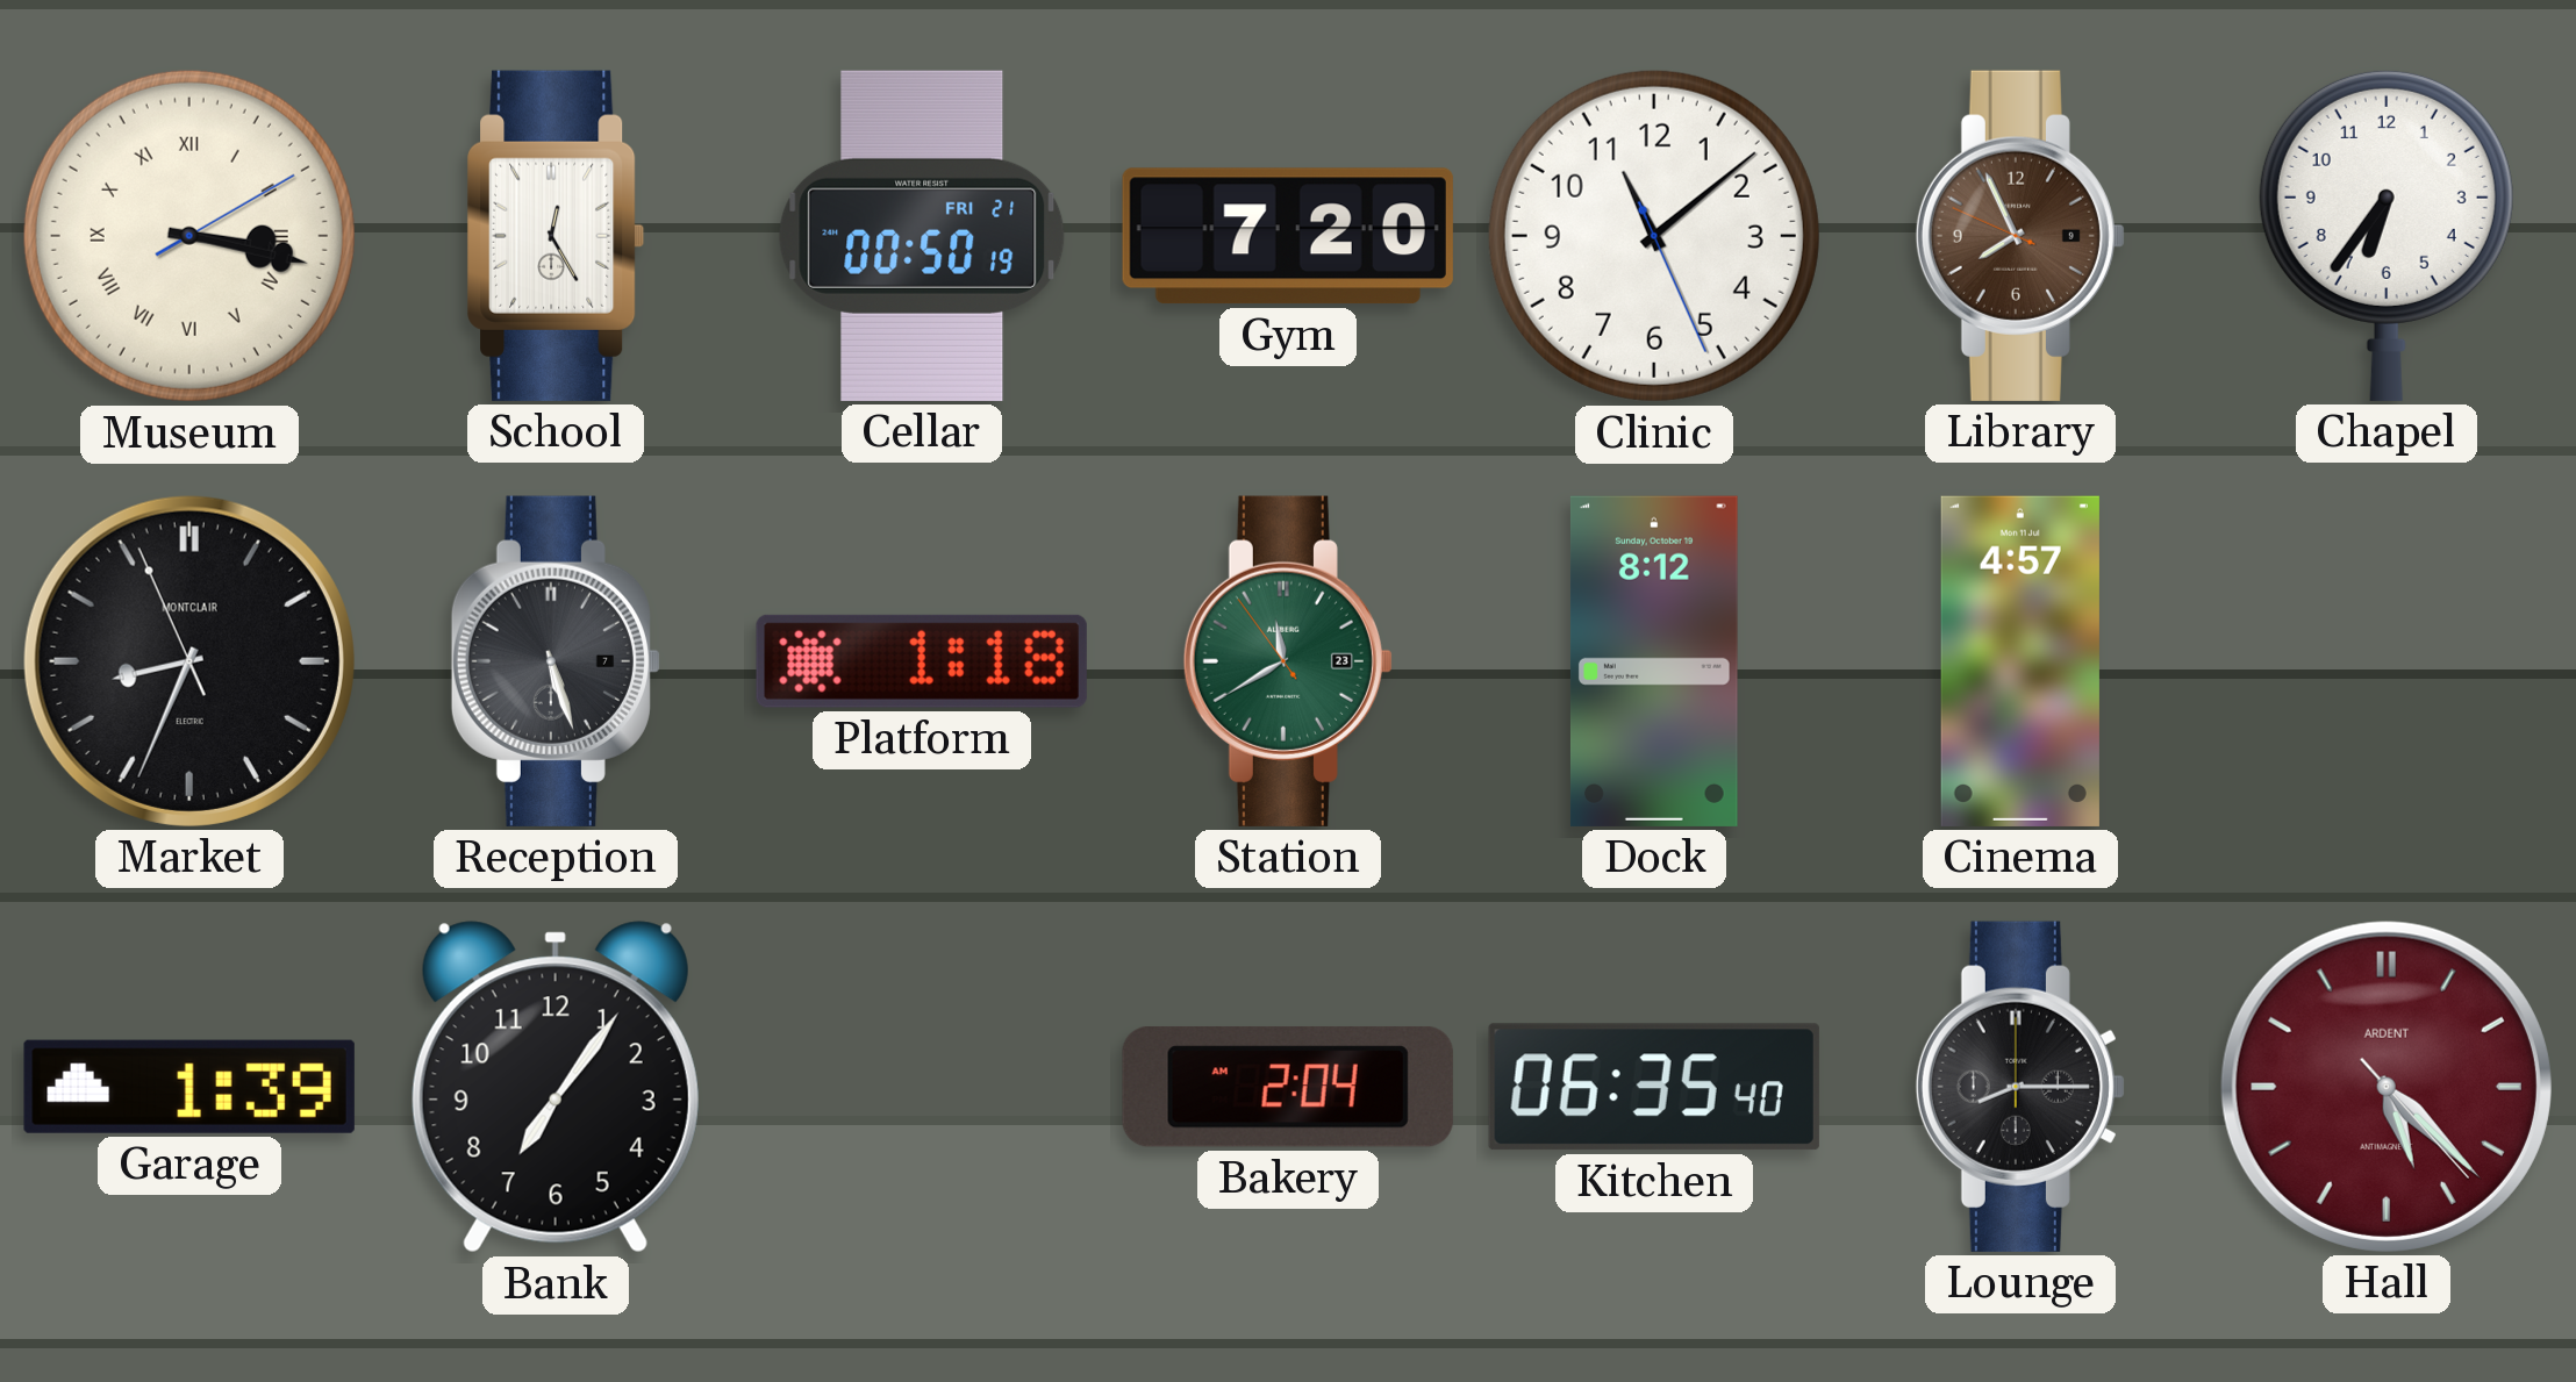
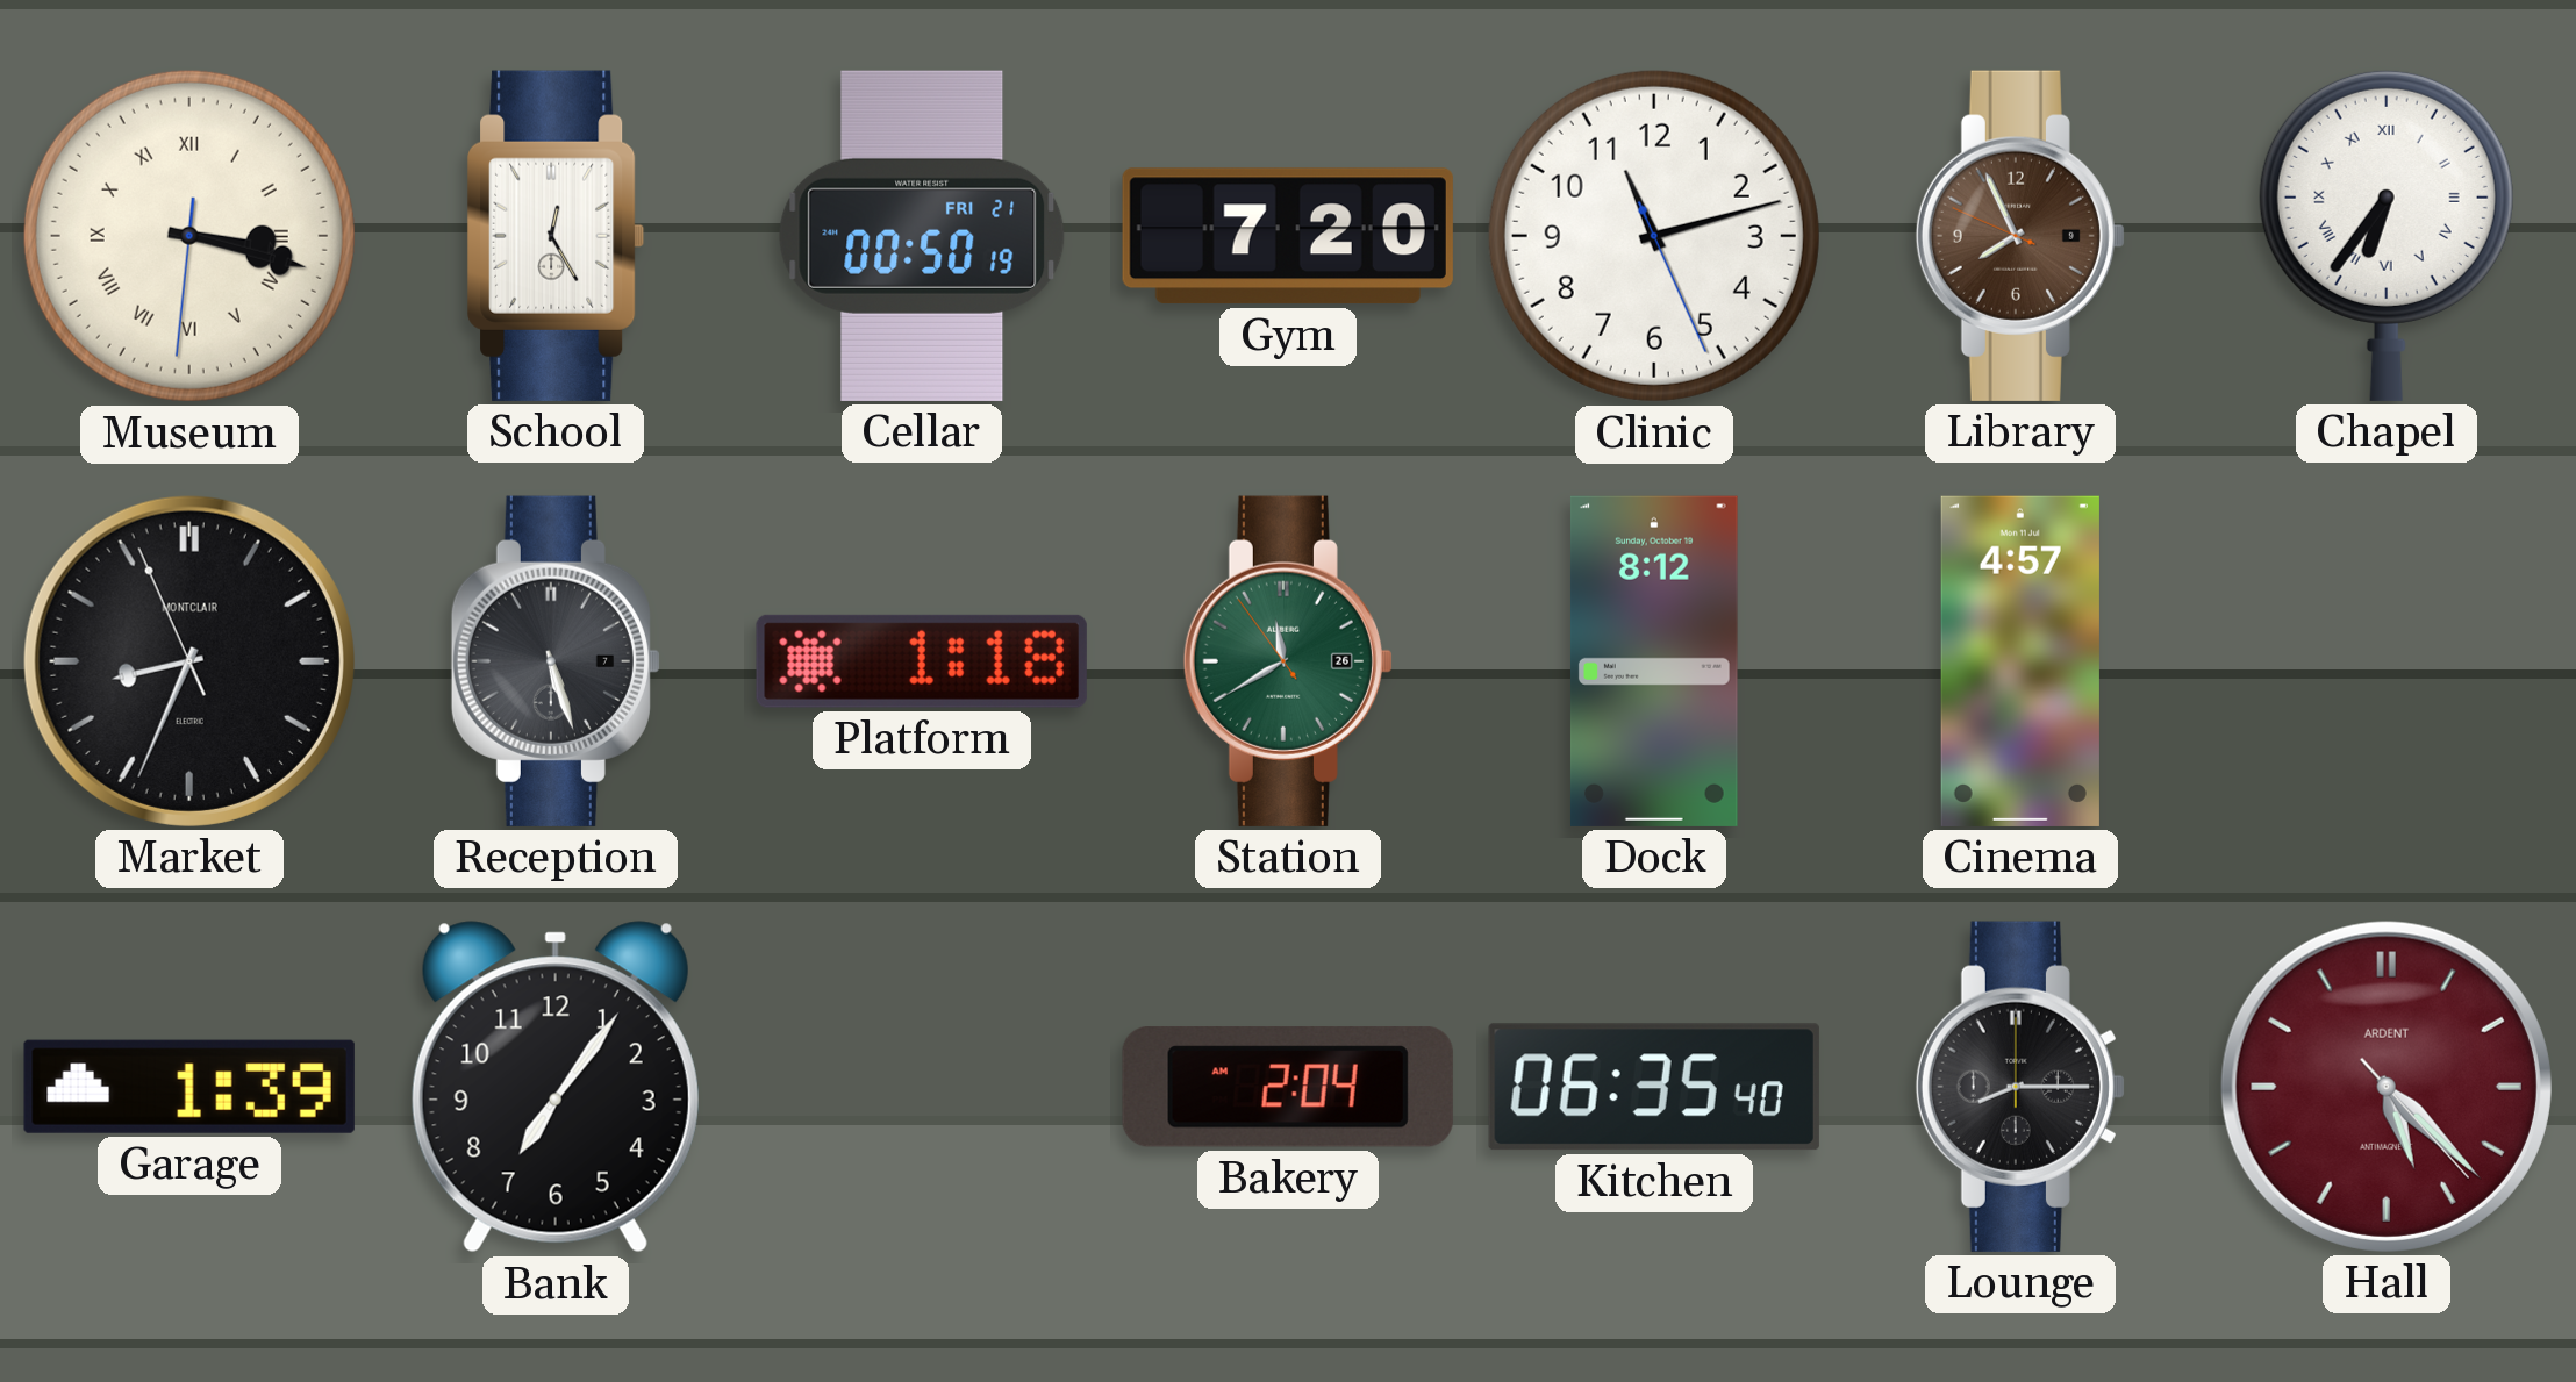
Museum: 3:17:10 -> 3:17:31
Clinic: 11:08 -> 11:12
Chapel numerals: Arabic -> Roman
Station date: 23 -> 26
